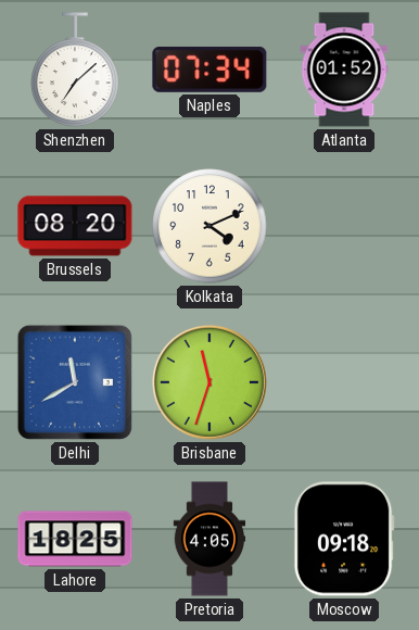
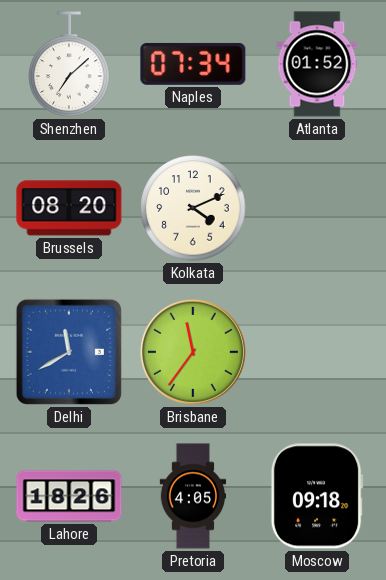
Brisbane: 11:33 -> 11:36
Lahore: 18:25 -> 18:26
